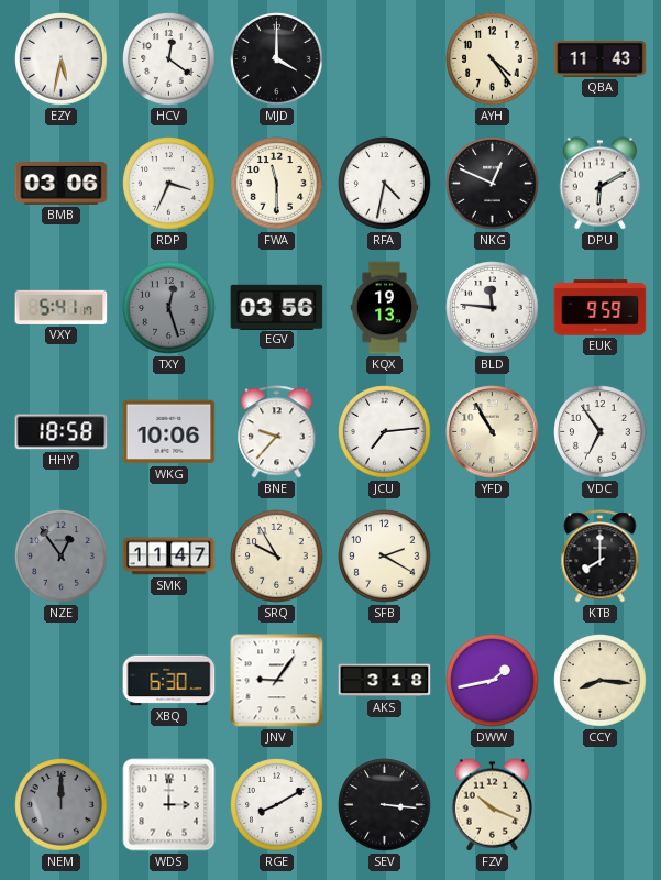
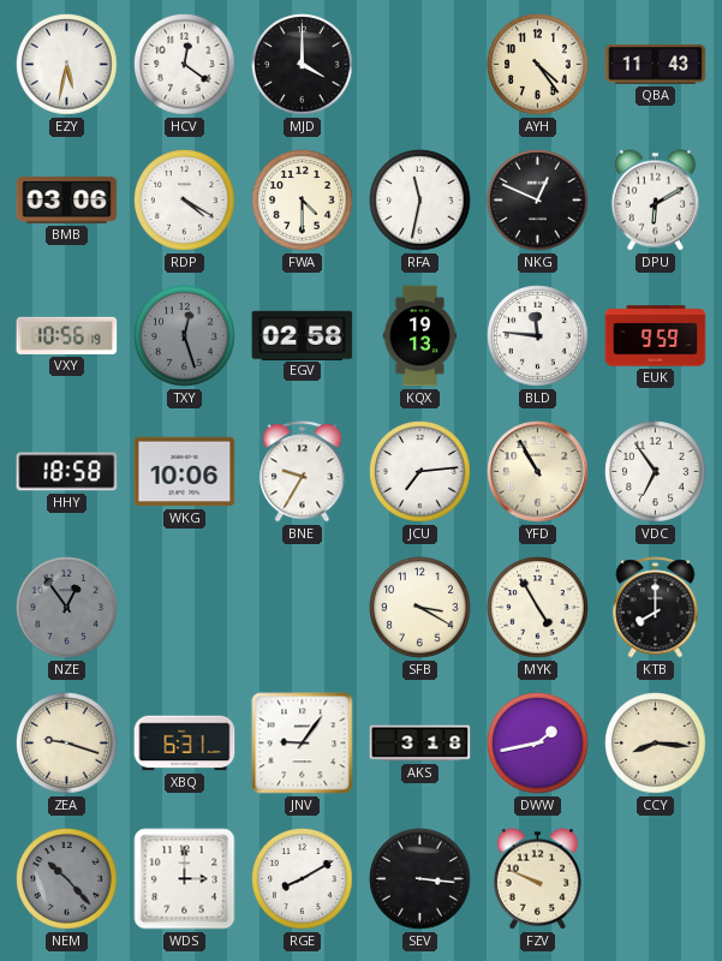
RDP: 3:34 -> 4:20
FWA: 11:30 -> 4:30
RFA: 4:32 -> 11:32
VXY: 5:41 -> 10:56
EGV: 03:56 -> 02:58
BNE: 9:37 -> 9:35
SMK: 11:47 -> none
SRQ: 9:55 -> none
SFB: 2:20 -> 3:20
MYK: none -> 4:55
ZEA: none -> 9:18
XBQ: 6:30 -> 6:31
NEM: 12:00 -> 10:23
FZV: 10:19 -> 9:49
